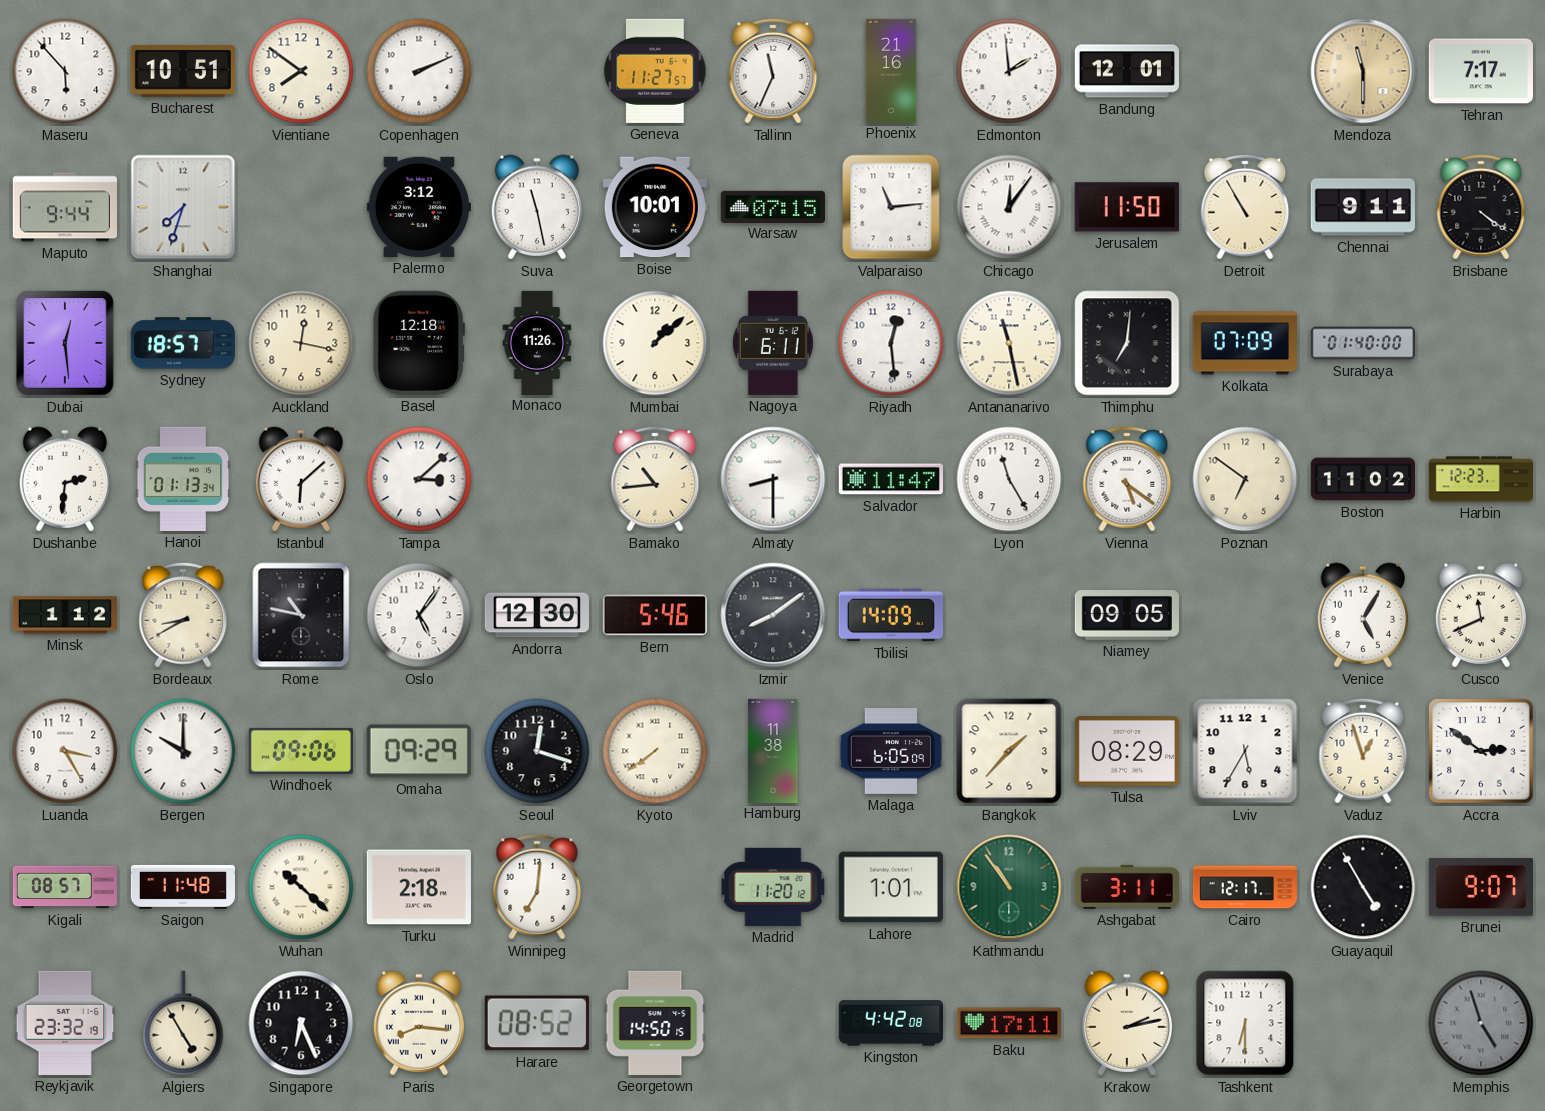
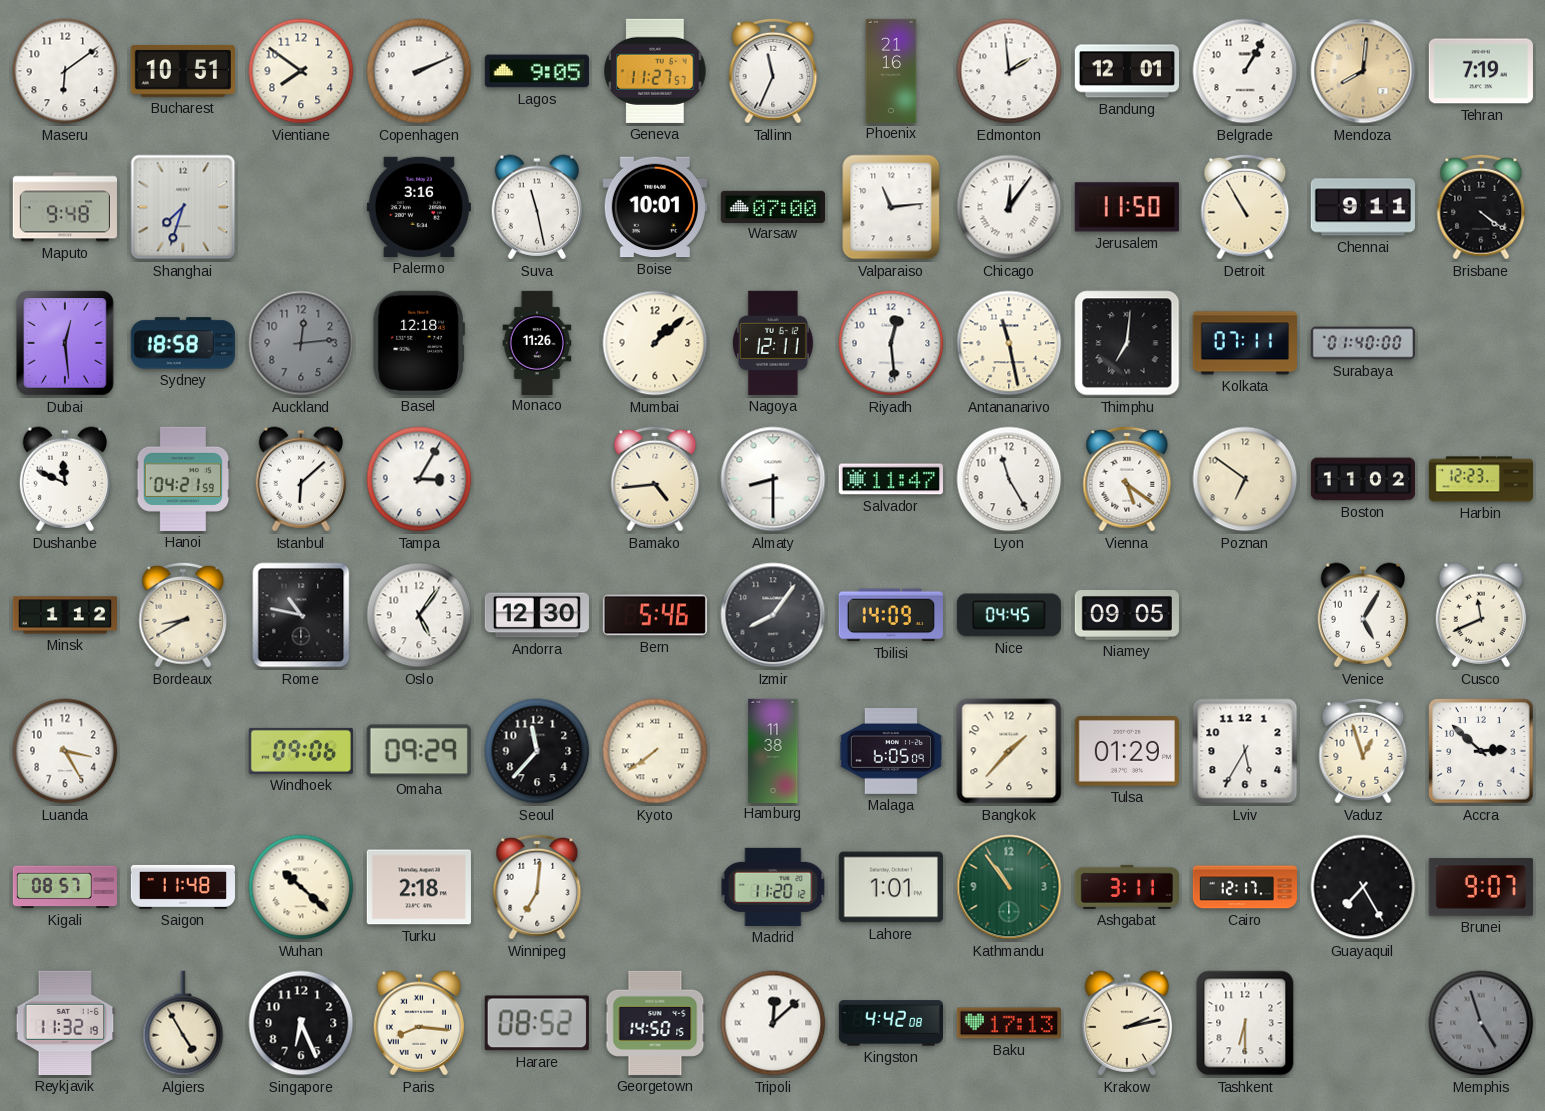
Maseru: 5:53 -> 6:09
Lagos: none -> 9:05
Belgrade: none -> 1:05
Mendoza: 11:30 -> 8:01
Tehran: 7:17 -> 7:19
Maputo: 9:44 -> 9:48
Palermo: 3:12 -> 3:16
Warsaw: 07:15 -> 07:00
Sydney: 18:57 -> 18:58
Auckland: 12:17 -> 12:14
Auckland dial: cream -> grey
Nagoya: 6:11 -> 12:11
Kolkata: 07:09 -> 07:11
Dushanbe: 2:31 -> 11:49
Hanoi: 01:13 -> 04:21
Tampa: 3:08 -> 3:05
Bamako: 10:44 -> 4:44
Izmir: 8:09 -> 8:06
Nice: none -> 04:45
Bergen: 10:00 -> none
Seoul: 12:18 -> 11:37
Tulsa: 08:29 -> 01:29
Accra: 2:51 -> 2:52
Guayaquil: 4:55 -> 7:25
Reykjavik: 23:32 -> 11:32
Tripoli: none -> 12:08
Baku: 17:11 -> 17:13
